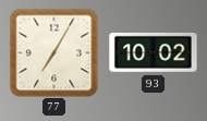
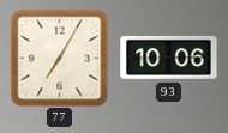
93: 10:02 -> 10:06
